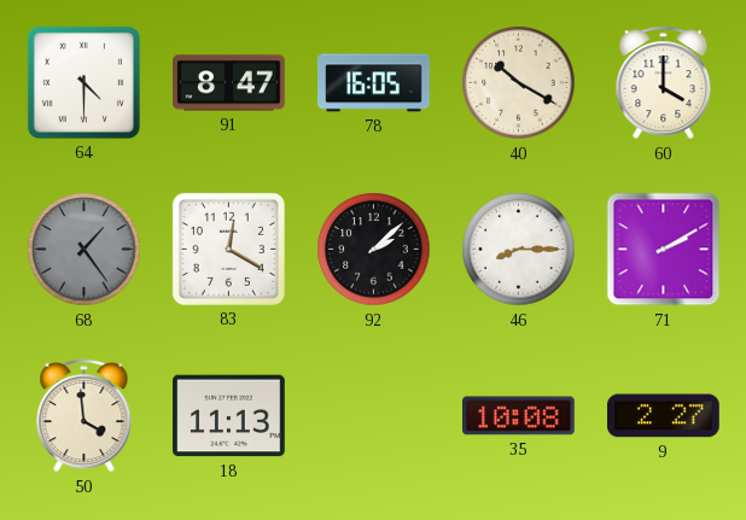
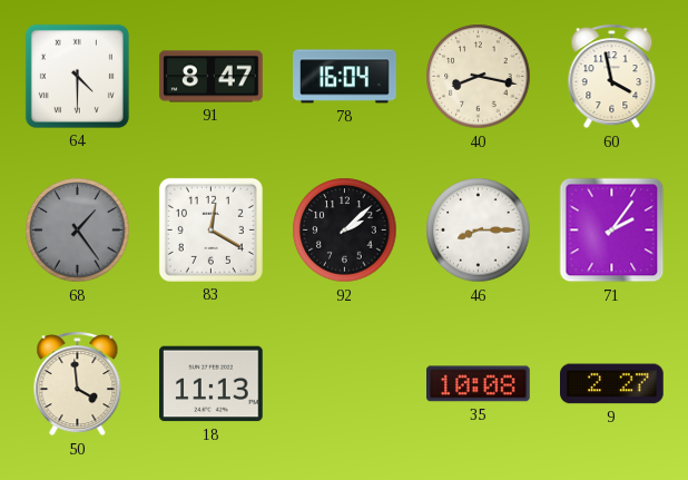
78: 16:05 -> 16:04
40: 10:20 -> 8:17
60: 4:00 -> 3:58
71: 2:10 -> 2:06
